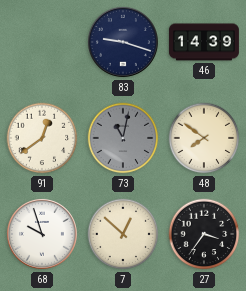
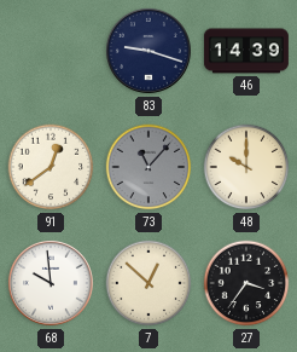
73: 11:02 -> 11:07
48: 7:51 -> 10:00
68: 9:57 -> 9:59
